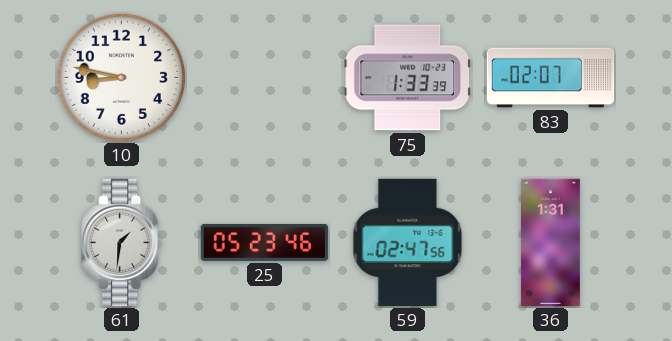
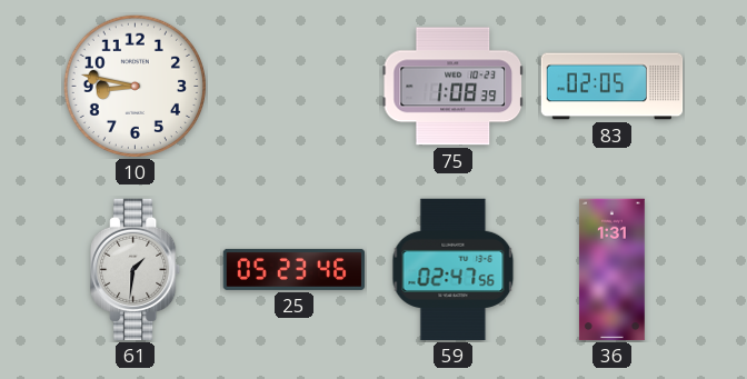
75: 1:33 -> 1:08
83: 02:07 -> 02:05
